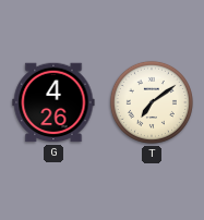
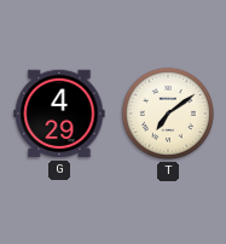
G: 4:26 -> 4:29
